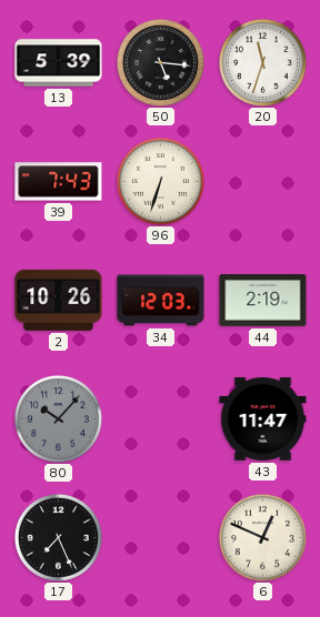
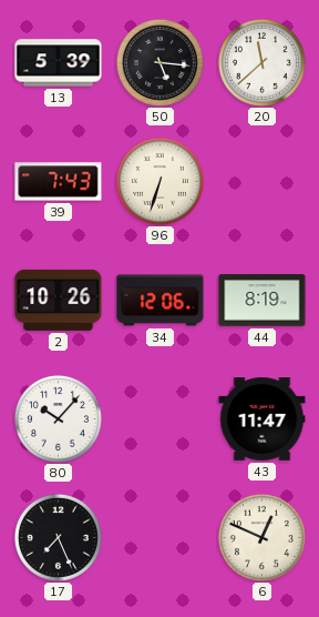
20: 11:33 -> 11:38
34: 12:03 -> 12:06
44: 2:19 -> 8:19
80 dial: grey -> white
